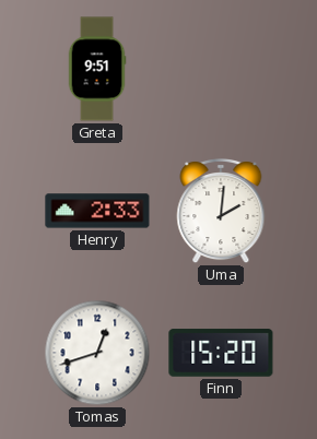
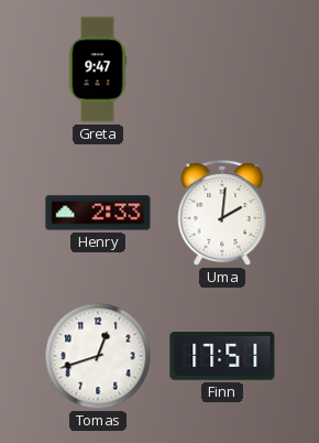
Greta: 9:51 -> 9:47
Finn: 15:20 -> 17:51
